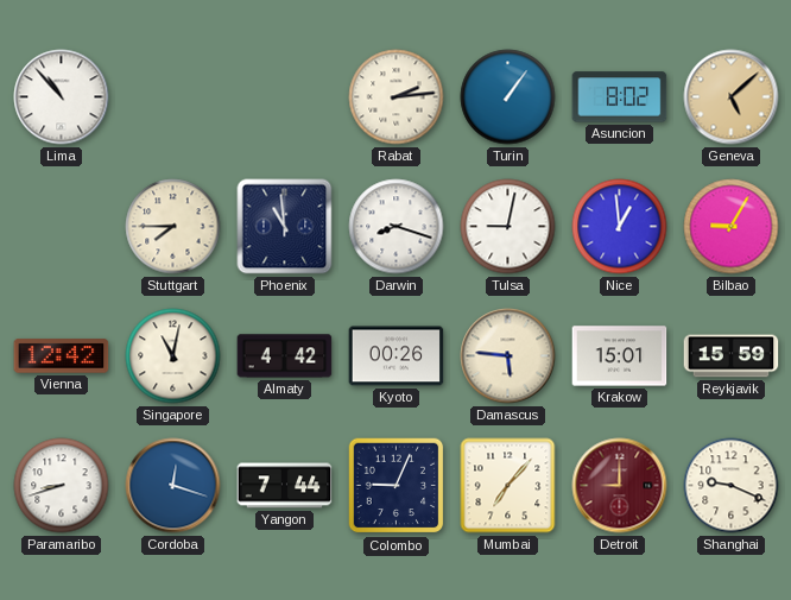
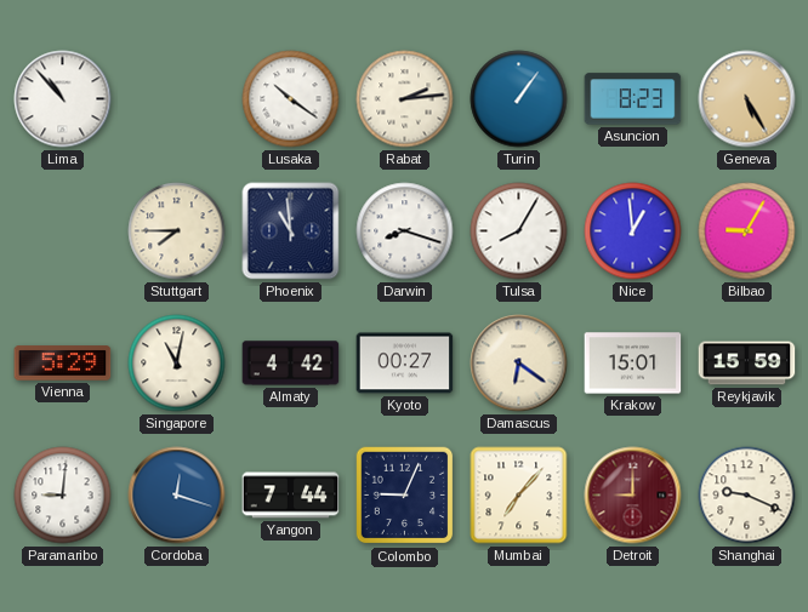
Lusaka: none -> 10:21
Asuncion: 8:02 -> 8:23
Geneva: 5:08 -> 5:25
Tulsa: 9:02 -> 8:05
Vienna: 12:42 -> 5:29
Kyoto: 00:26 -> 00:27
Damascus: 5:46 -> 6:21
Paramaribo: 8:42 -> 9:01
